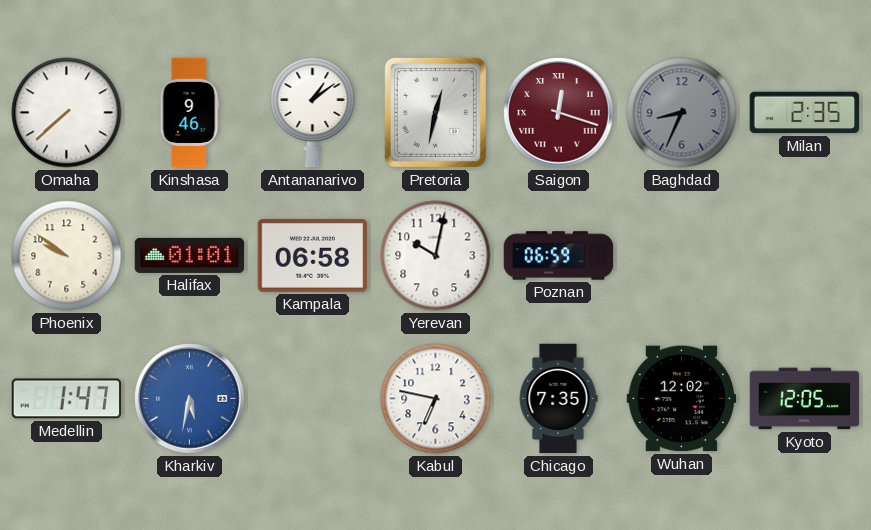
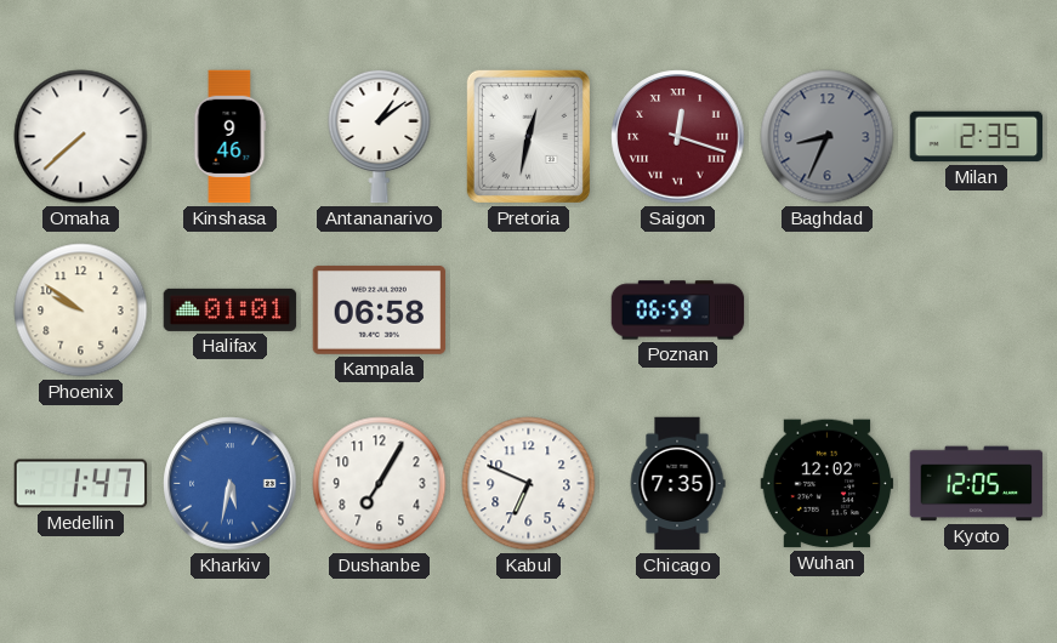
Yerevan: 10:02 -> none
Dushanbe: none -> 7:05
Kabul: 6:47 -> 6:49
